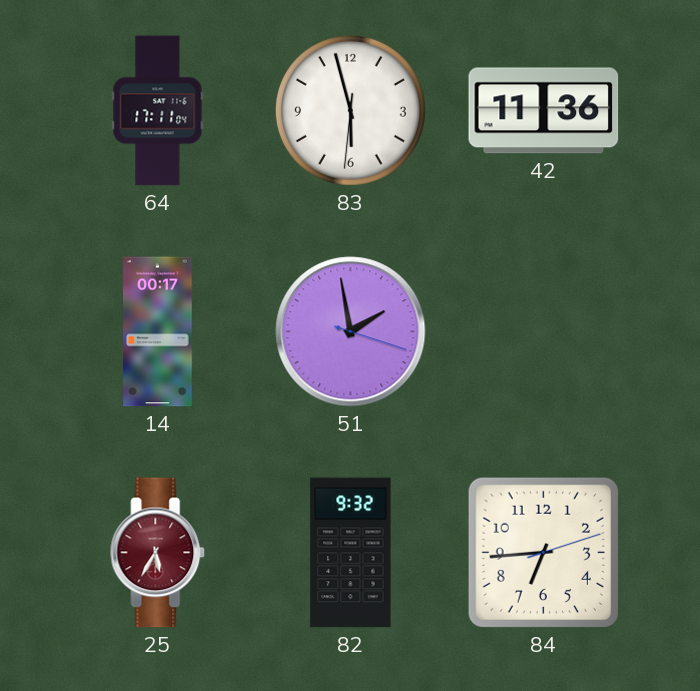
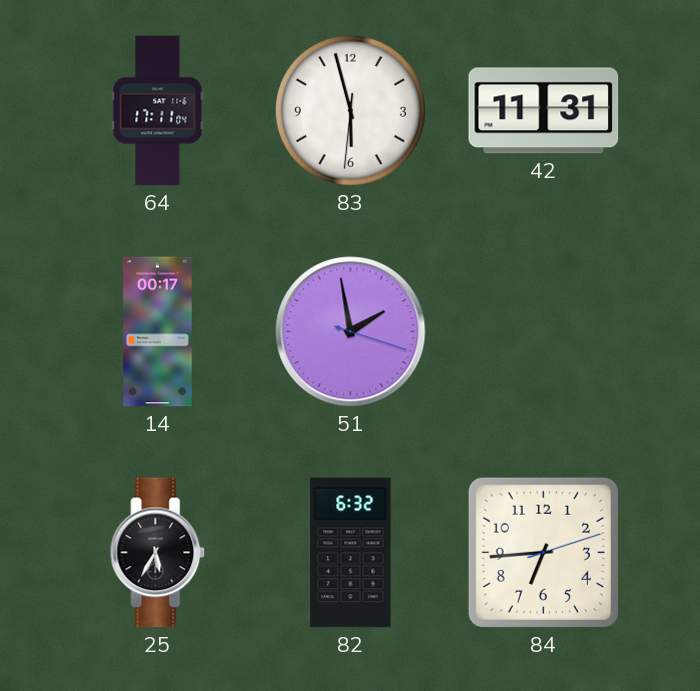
42: 11:36 -> 11:31
25 dial: burgundy -> black
82: 9:32 -> 6:32
